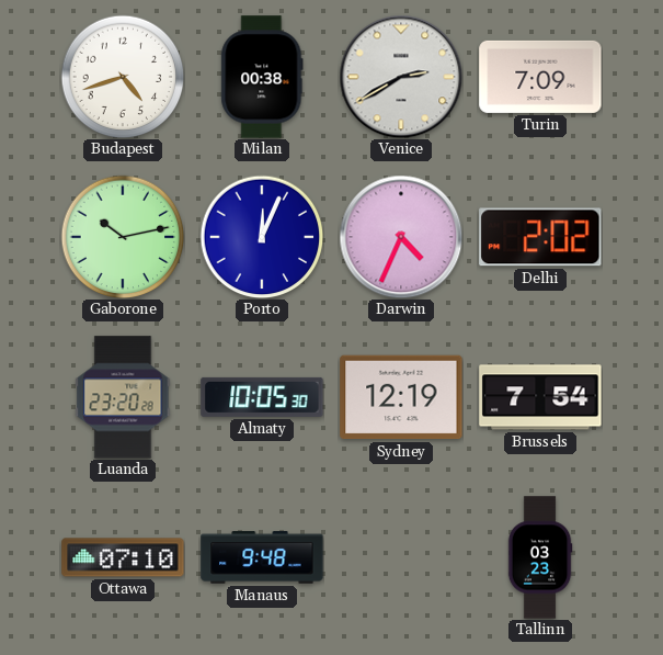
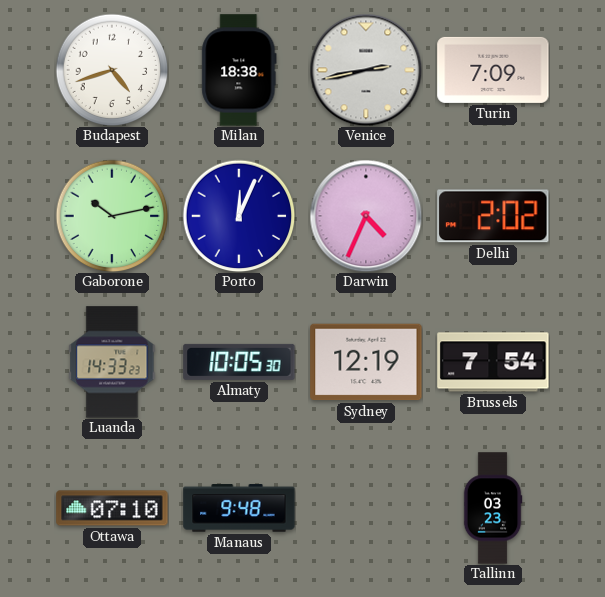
Milan: 00:38 -> 18:38
Venice: 2:40 -> 2:43
Luanda: 23:20 -> 14:33
